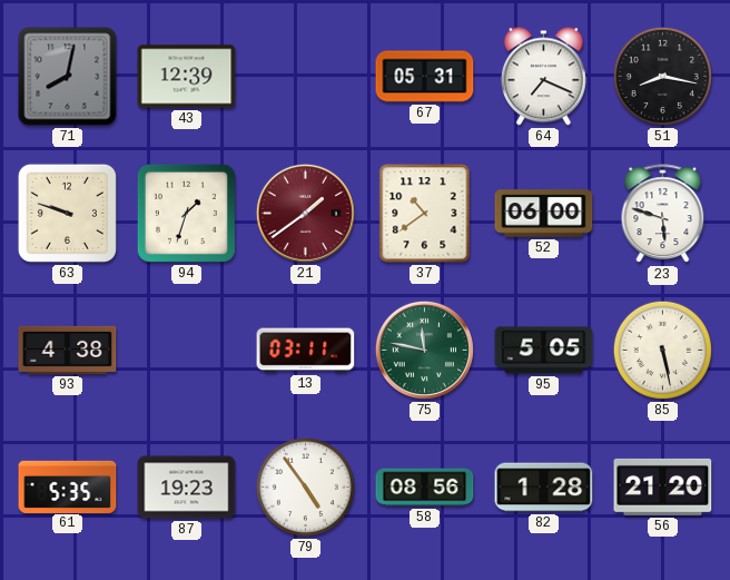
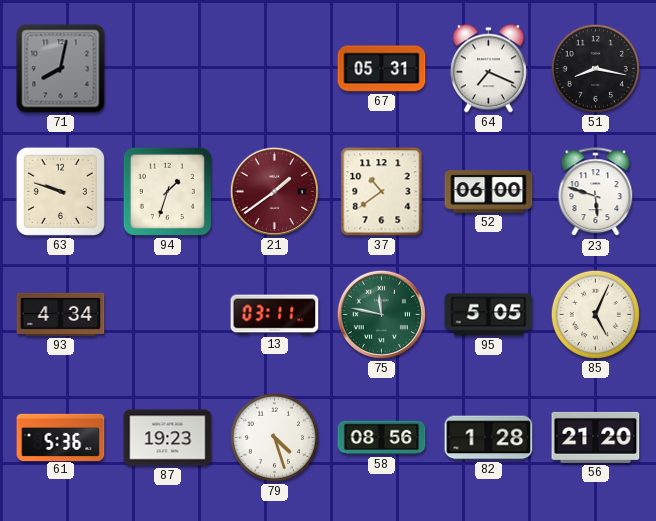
43: 12:39 -> none
93: 4:38 -> 4:34
85: 5:28 -> 5:04
61: 5:35 -> 5:36
79: 4:54 -> 4:27
